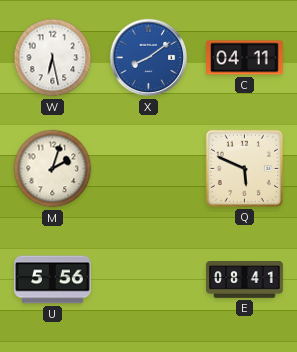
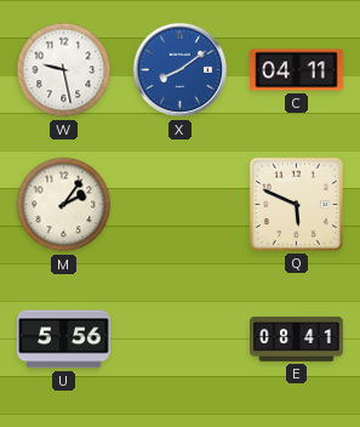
W: 6:28 -> 9:28
M: 2:03 -> 2:06
